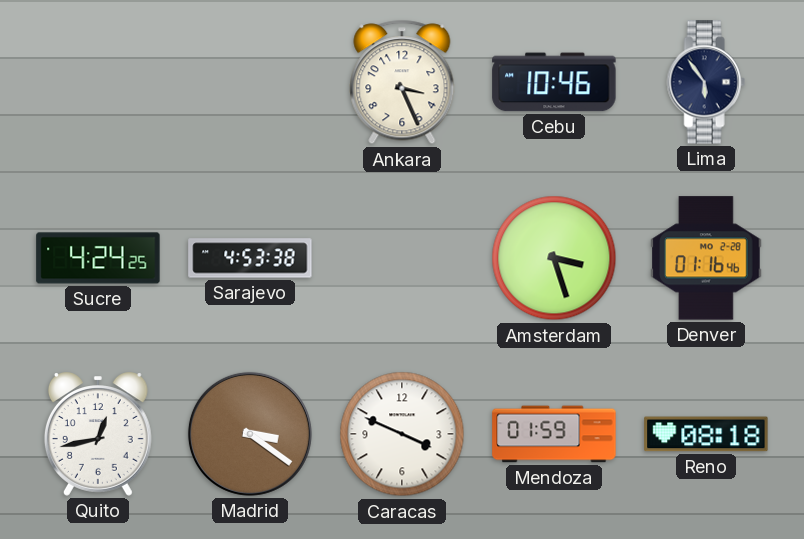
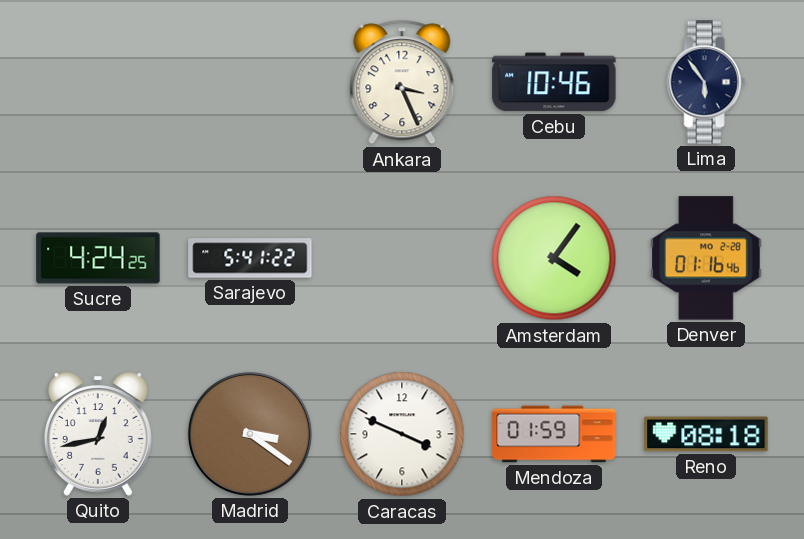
Sarajevo: 4:53 -> 5:41
Amsterdam: 3:27 -> 4:06
